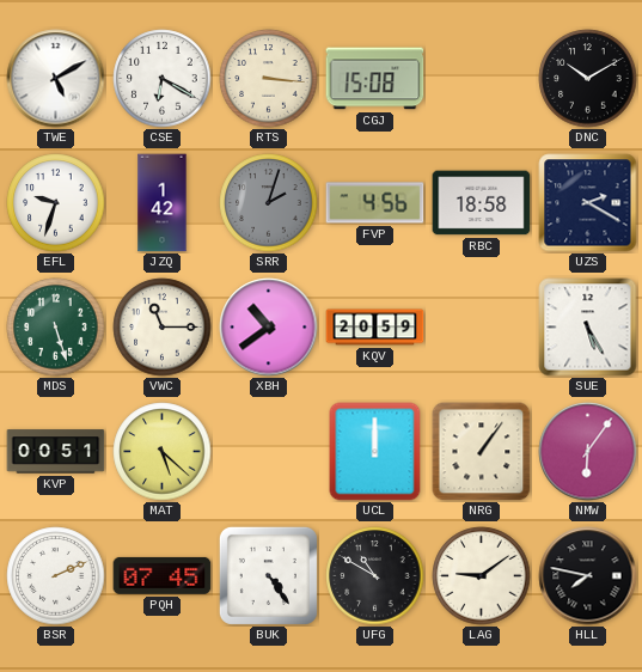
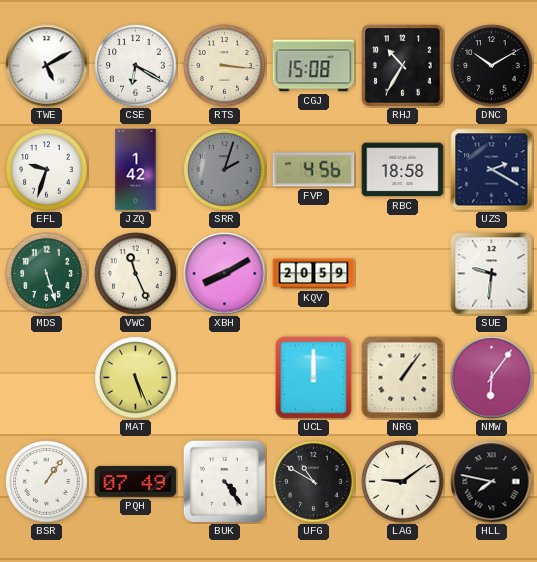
RHJ: none -> 10:35
VWC: 11:15 -> 11:26
XBH: 10:39 -> 8:10
SUE: 5:25 -> 9:31
KVP: 00:51 -> none
MAT: 5:22 -> 5:26
BSR: 2:11 -> 1:06
PQH: 07:45 -> 07:49
